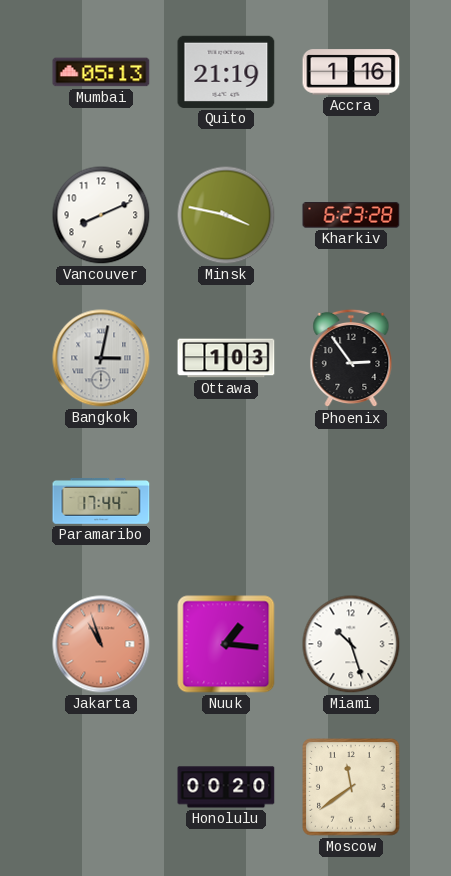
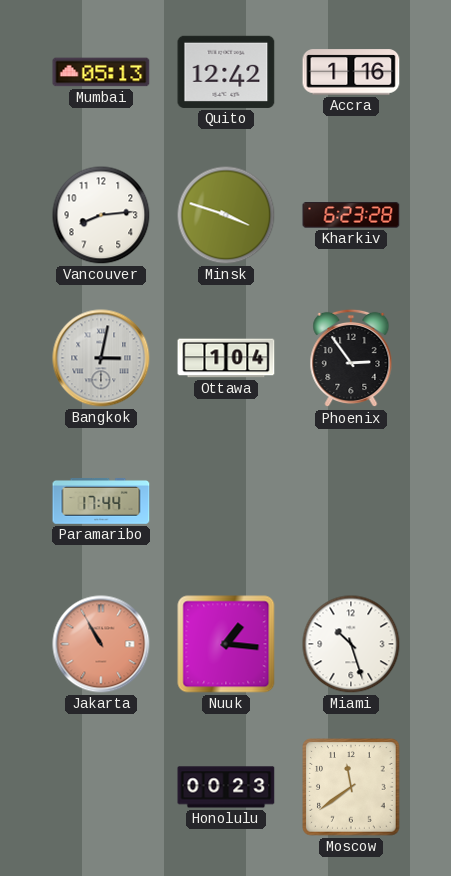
Quito: 21:19 -> 12:42
Vancouver: 8:11 -> 8:14
Minsk: 3:47 -> 3:48
Ottawa: 1:03 -> 1:04
Jakarta: 10:57 -> 10:55
Honolulu: 00:20 -> 00:23
